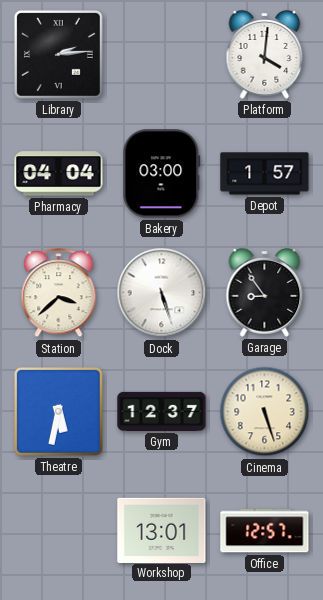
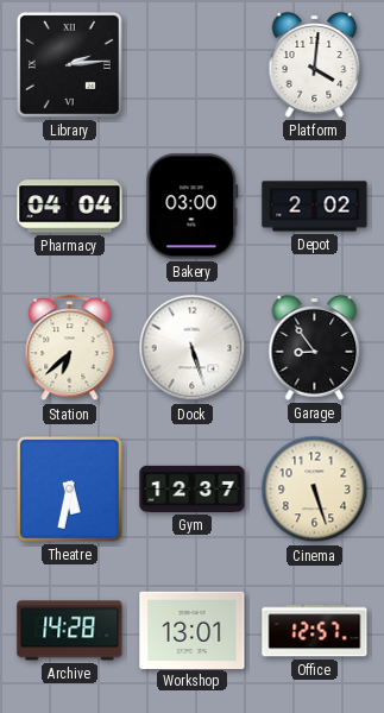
Depot: 1:57 -> 2:02
Station: 3:38 -> 6:38
Archive: none -> 14:28
